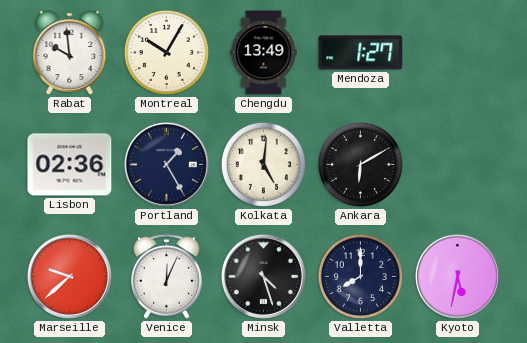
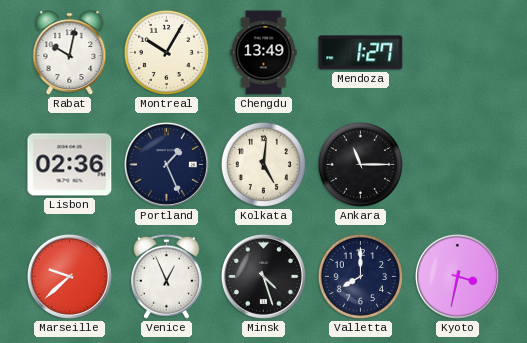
Rabat: 9:59 -> 10:02
Portland: 1:25 -> 1:26
Ankara: 6:10 -> 11:15
Venice: 12:04 -> 12:56
Kyoto: 5:32 -> 3:32
